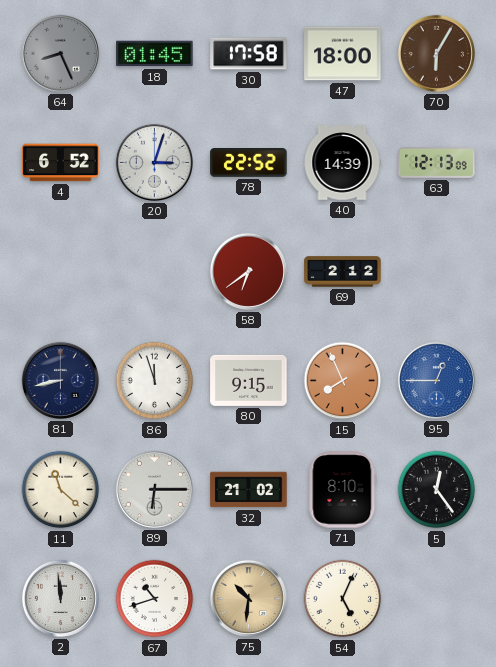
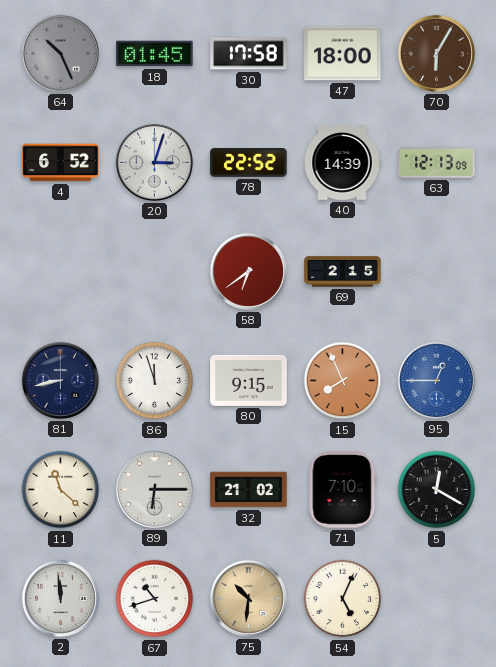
64: 8:26 -> 10:26
69: 2:12 -> 2:15
71: 8:10 -> 7:10
5: 12:24 -> 12:20
